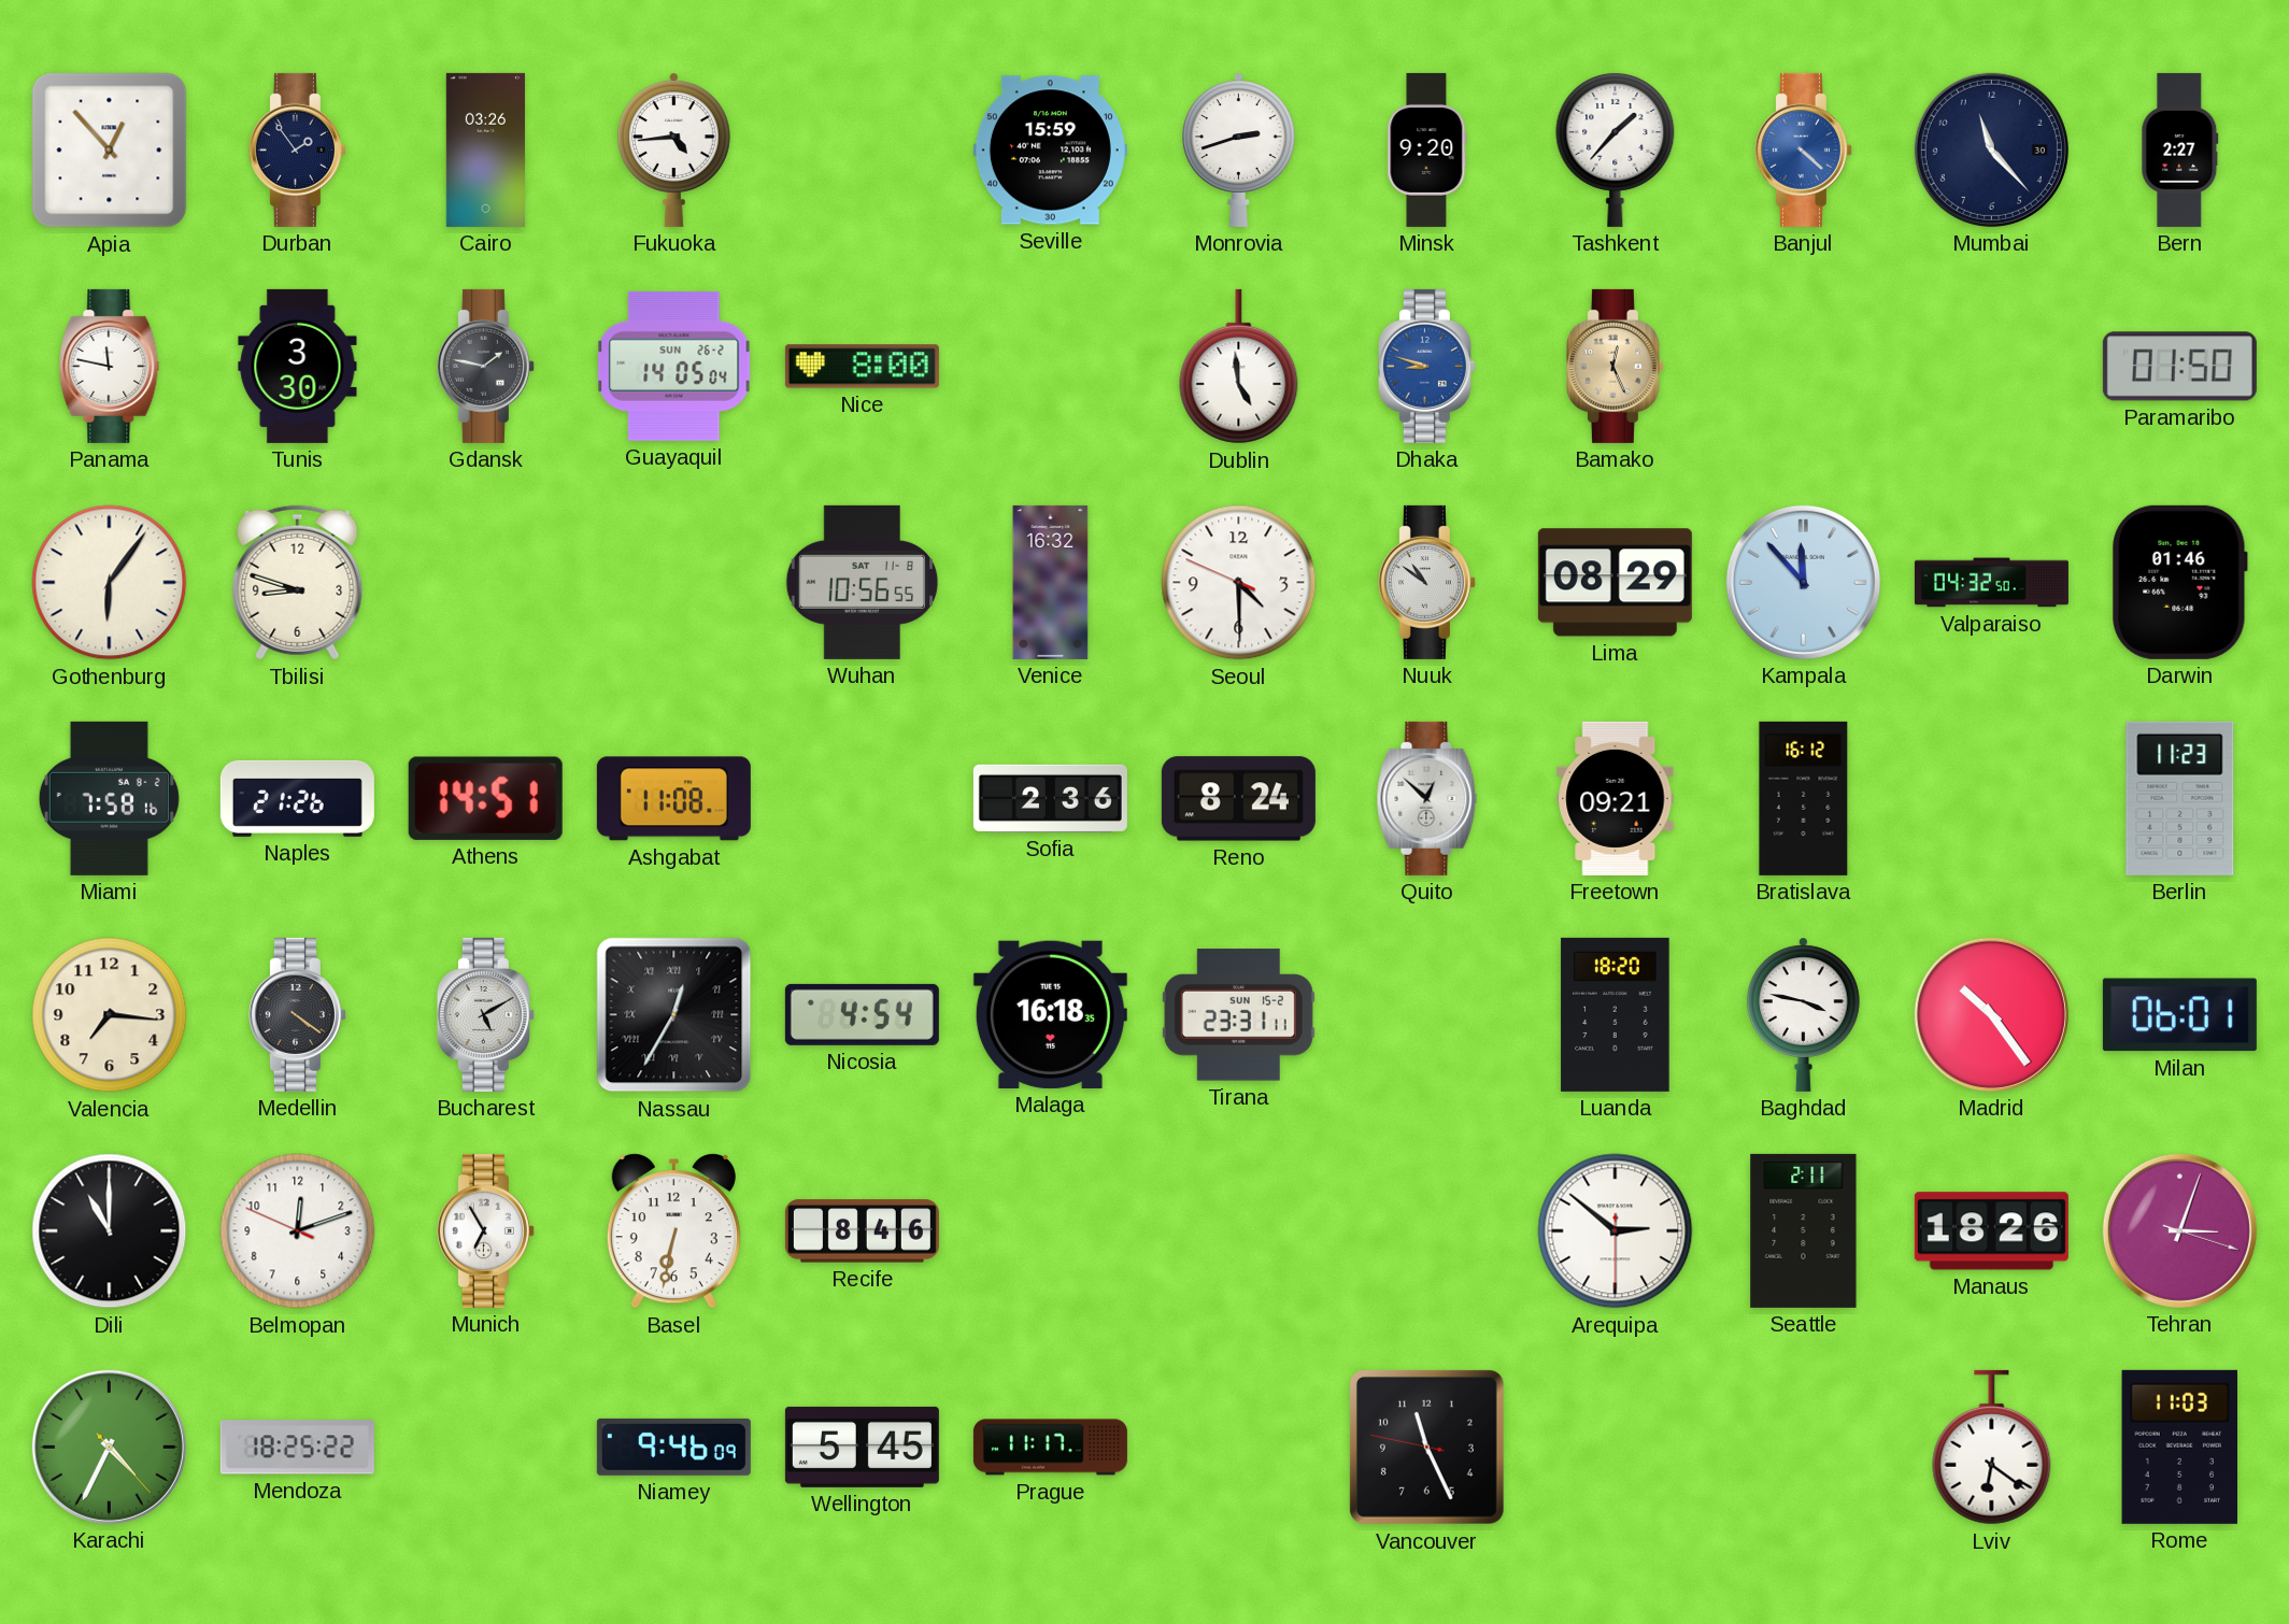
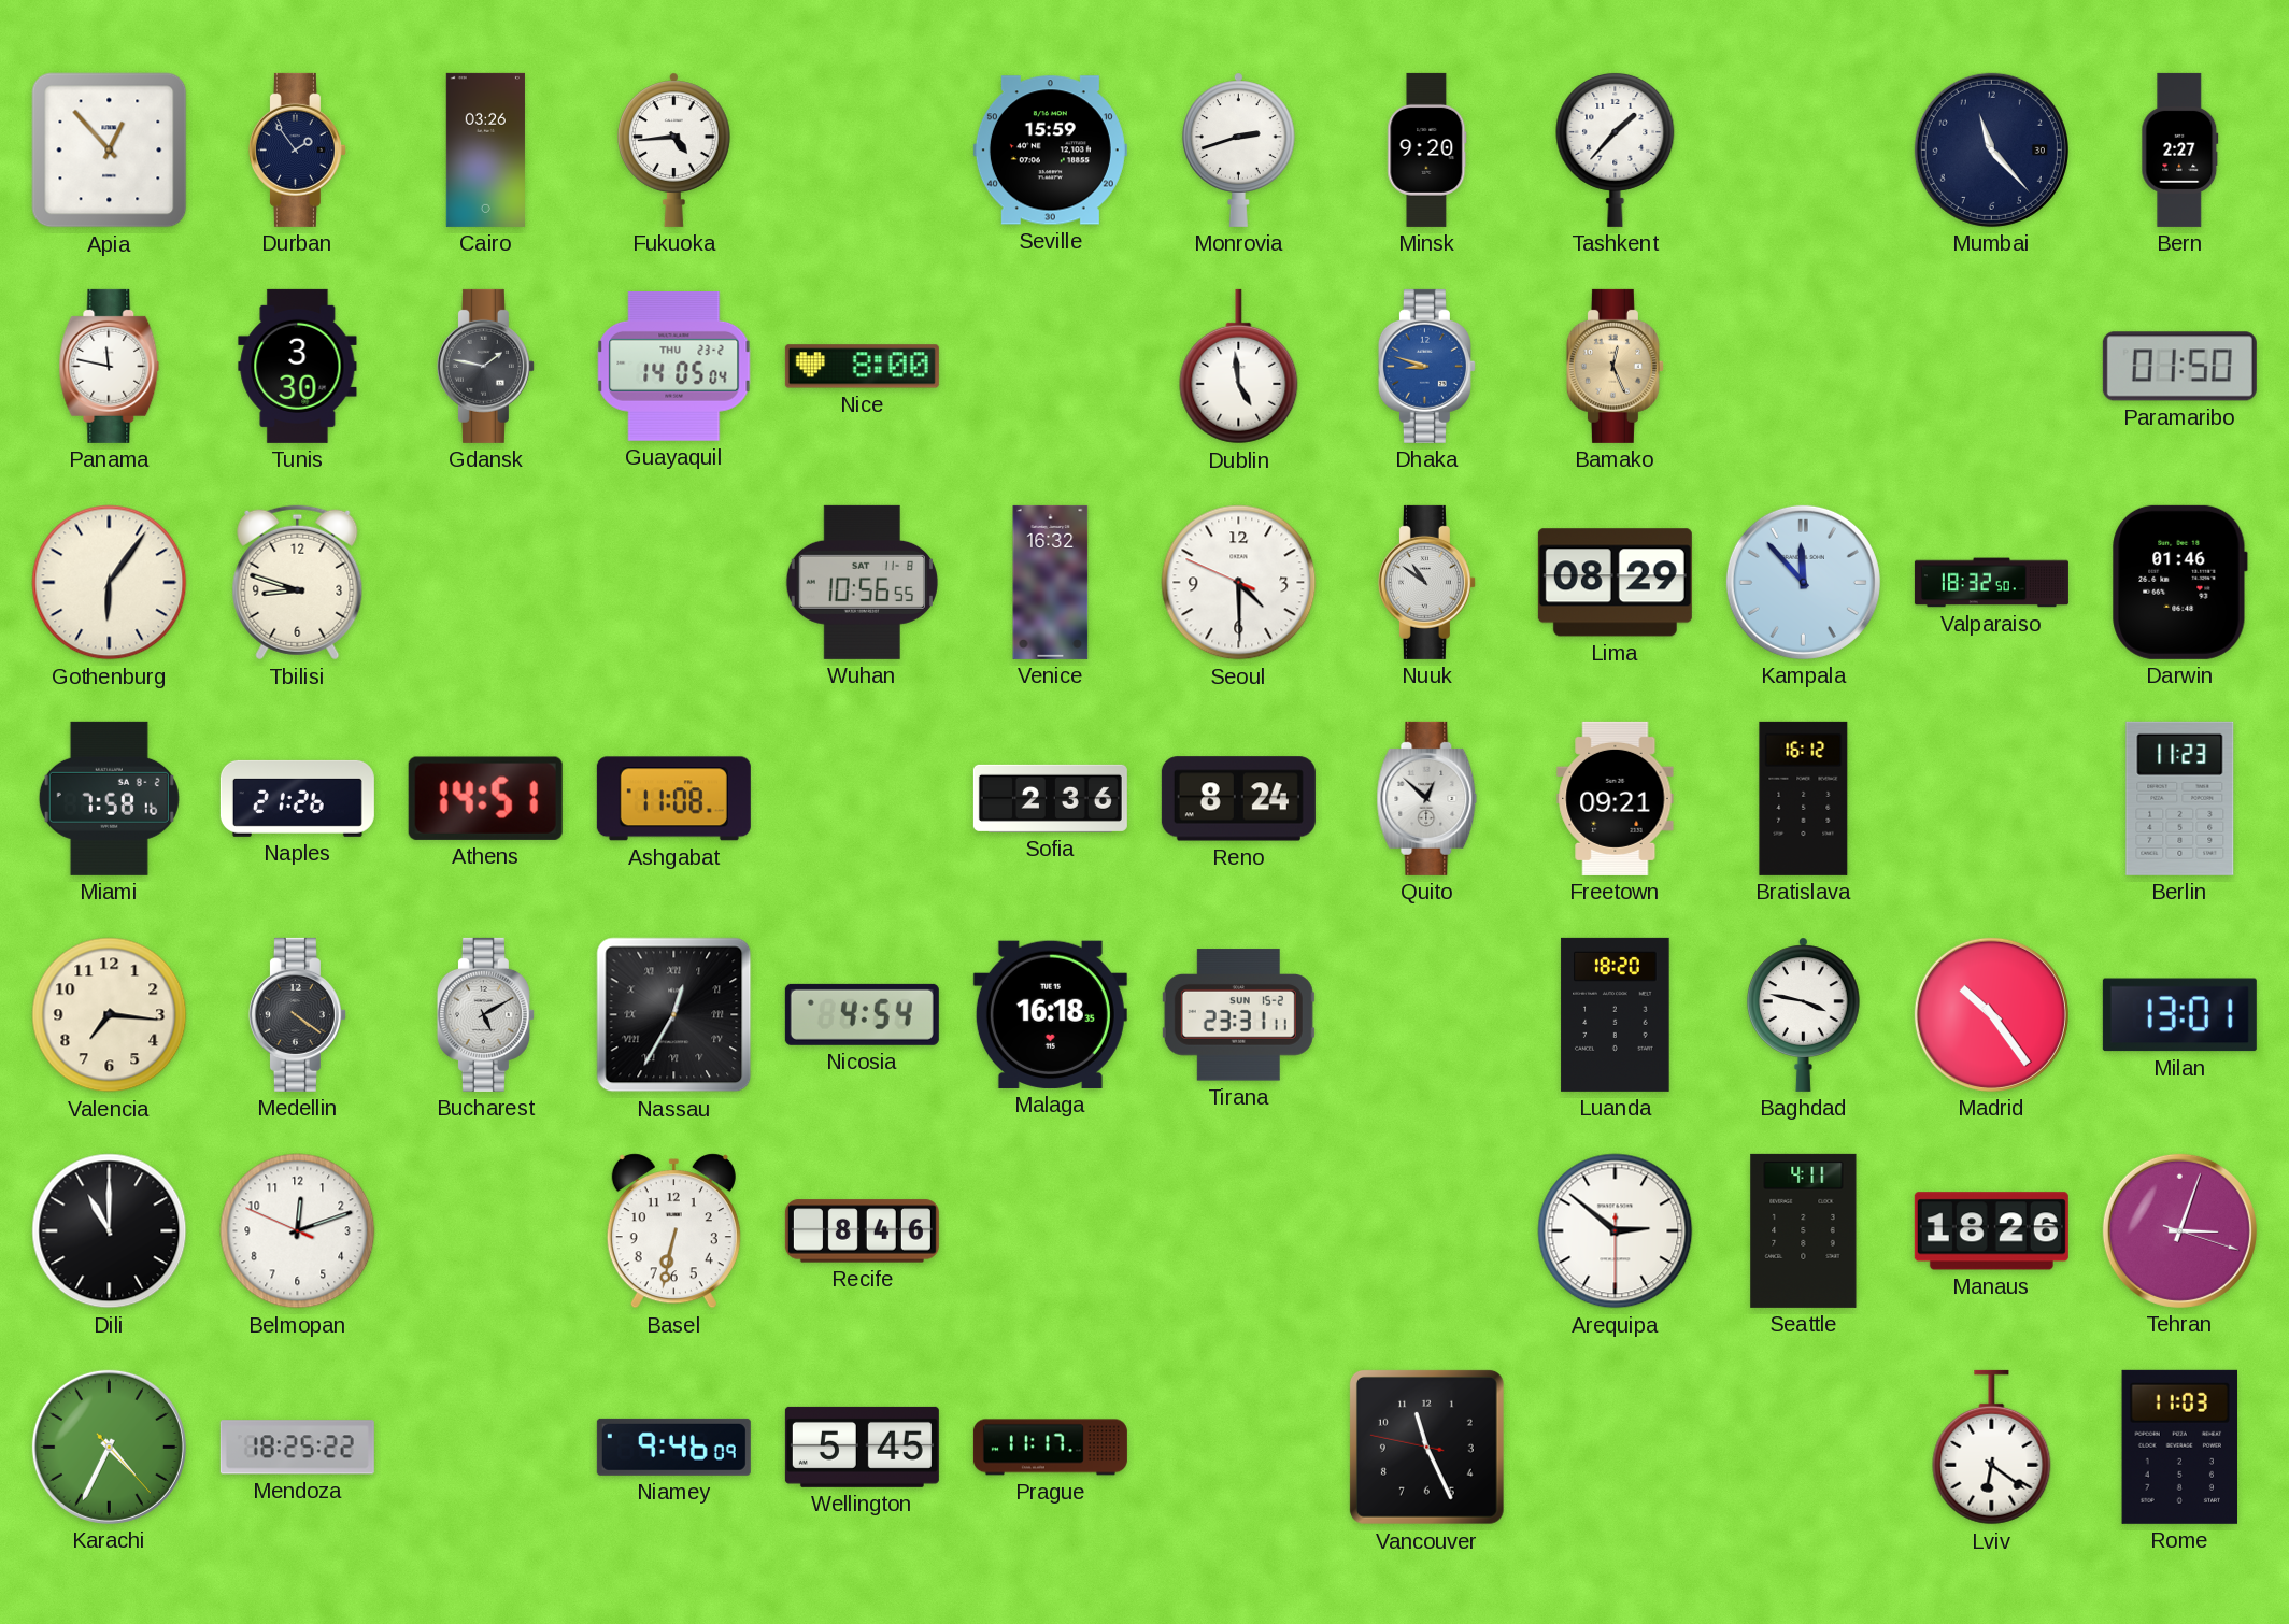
Banjul: 4:22 -> none
Guayaquil date: SUN 26-2 -> THU 23-2
Valparaiso: 04:32 -> 18:32
Milan: 06:01 -> 13:01
Munich: 6:55 -> none
Seattle: 2:11 -> 4:11
